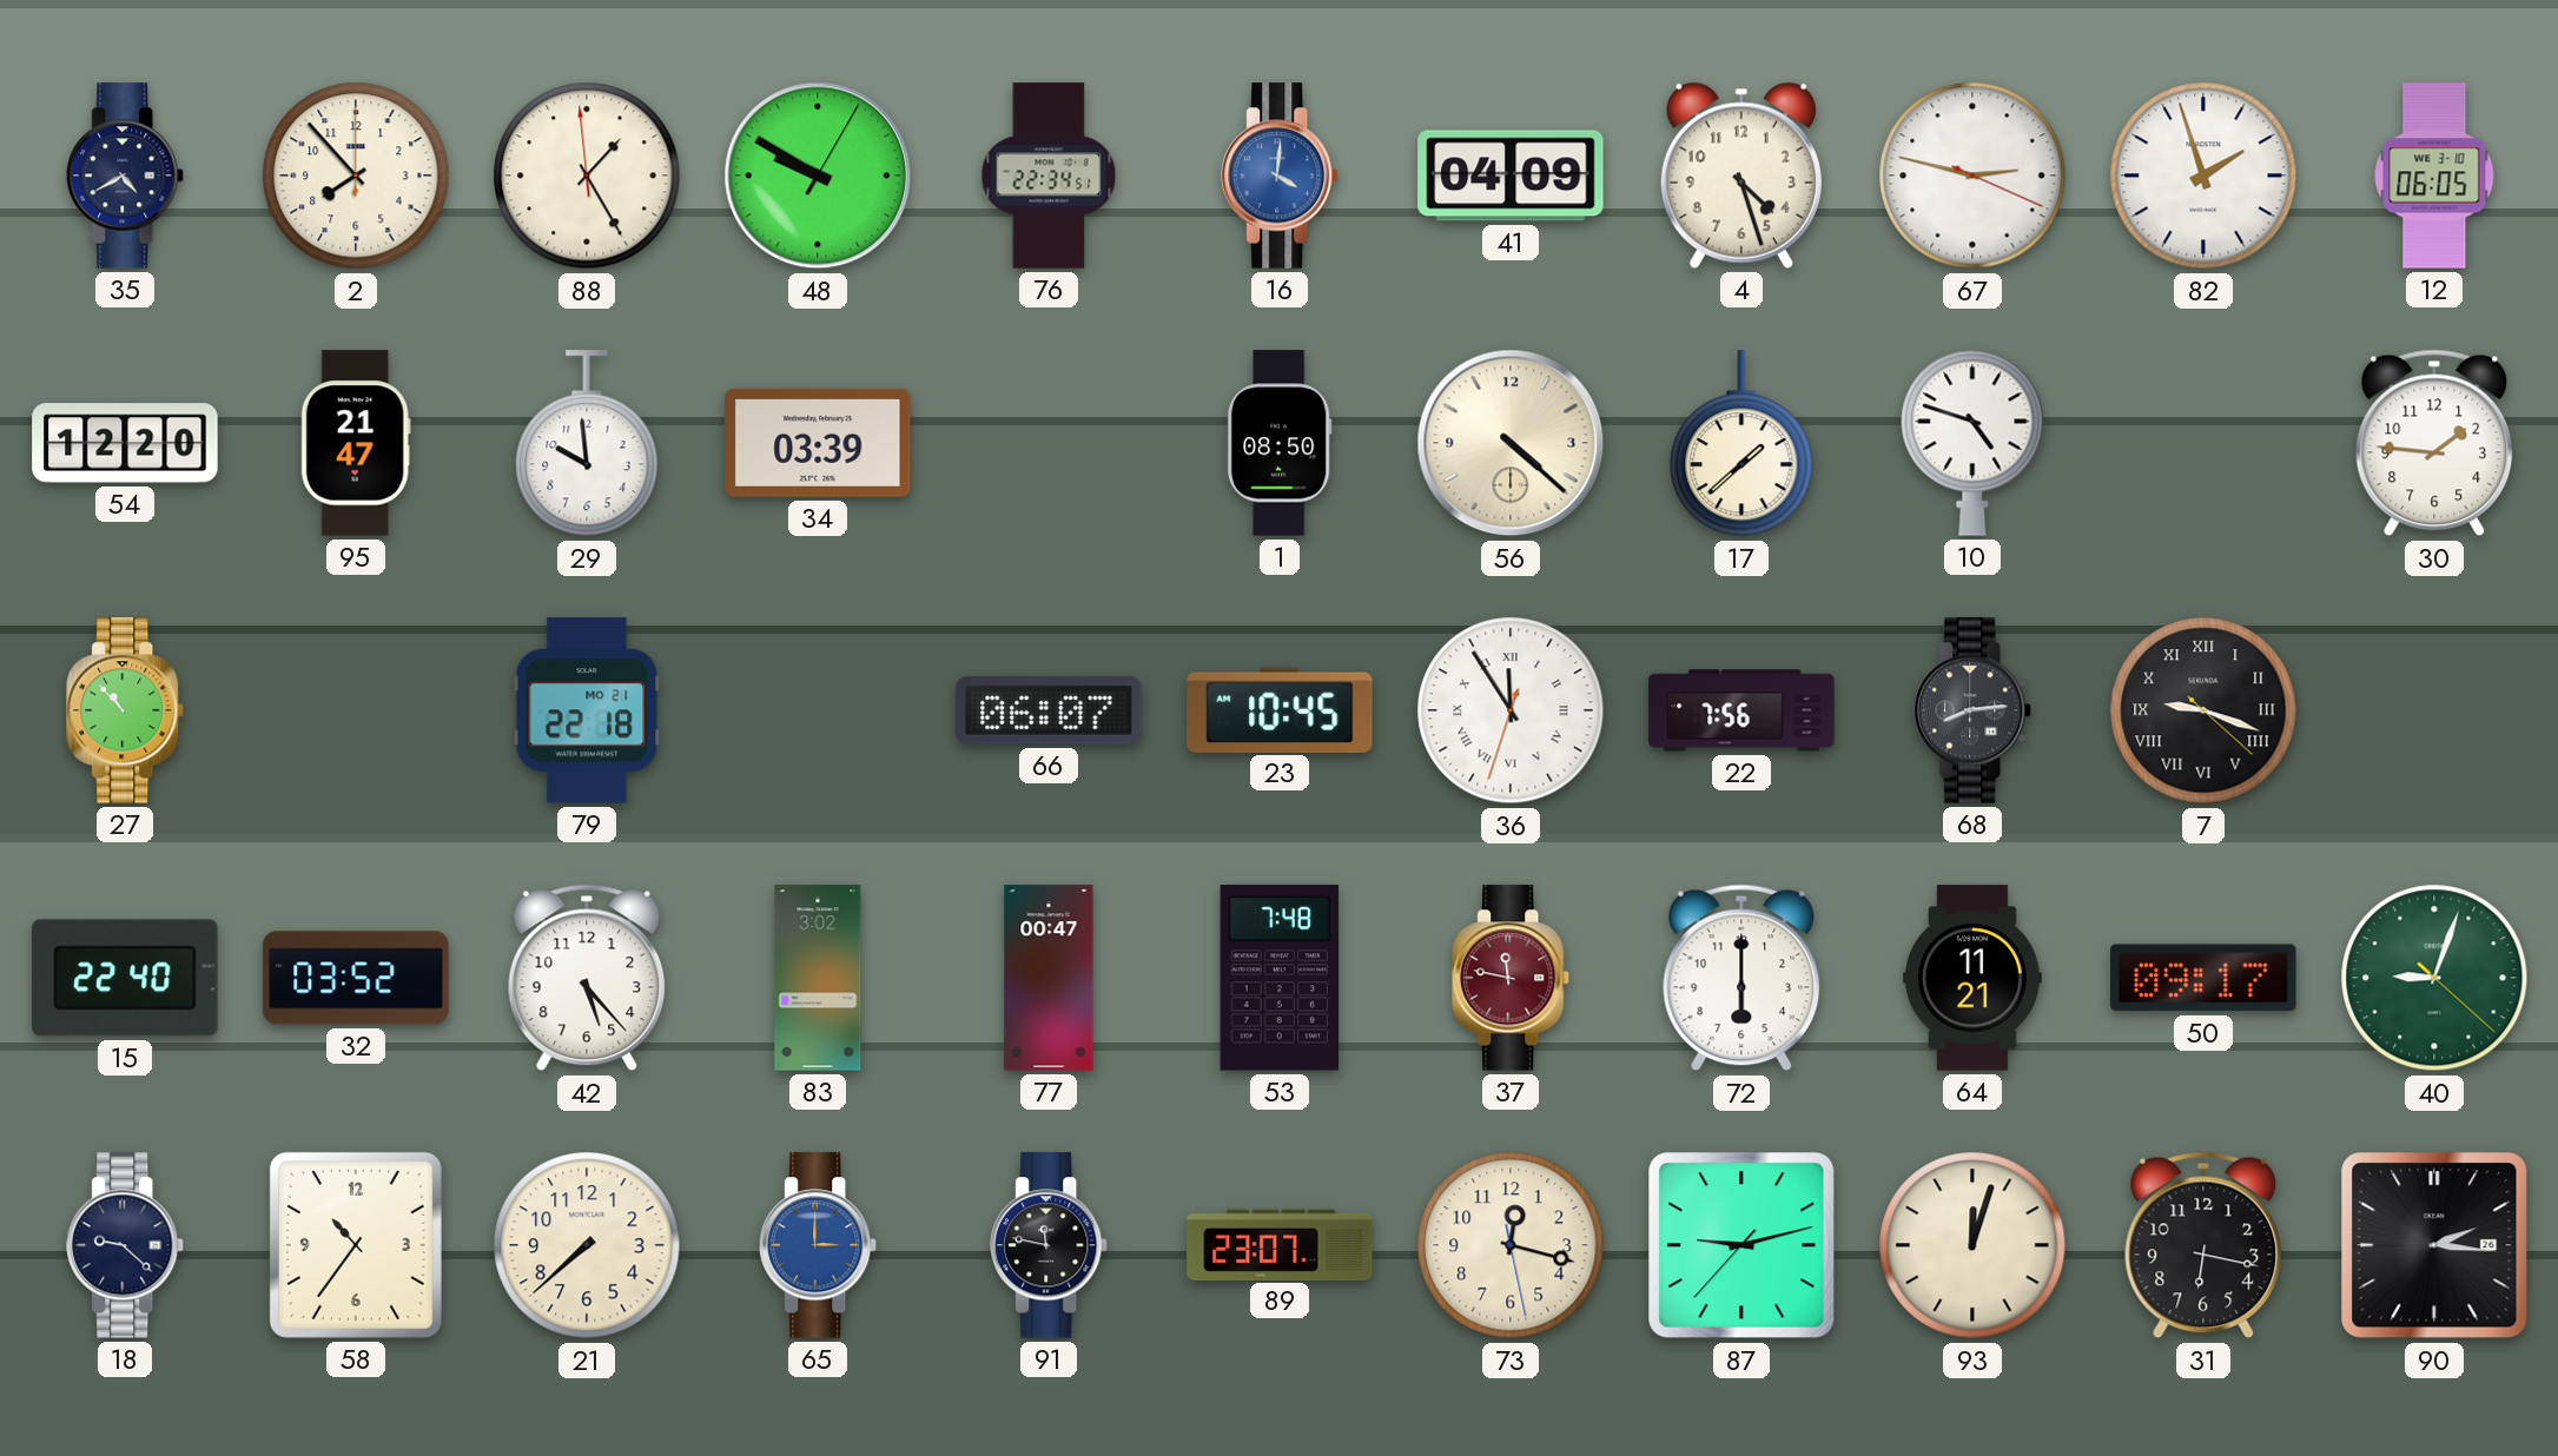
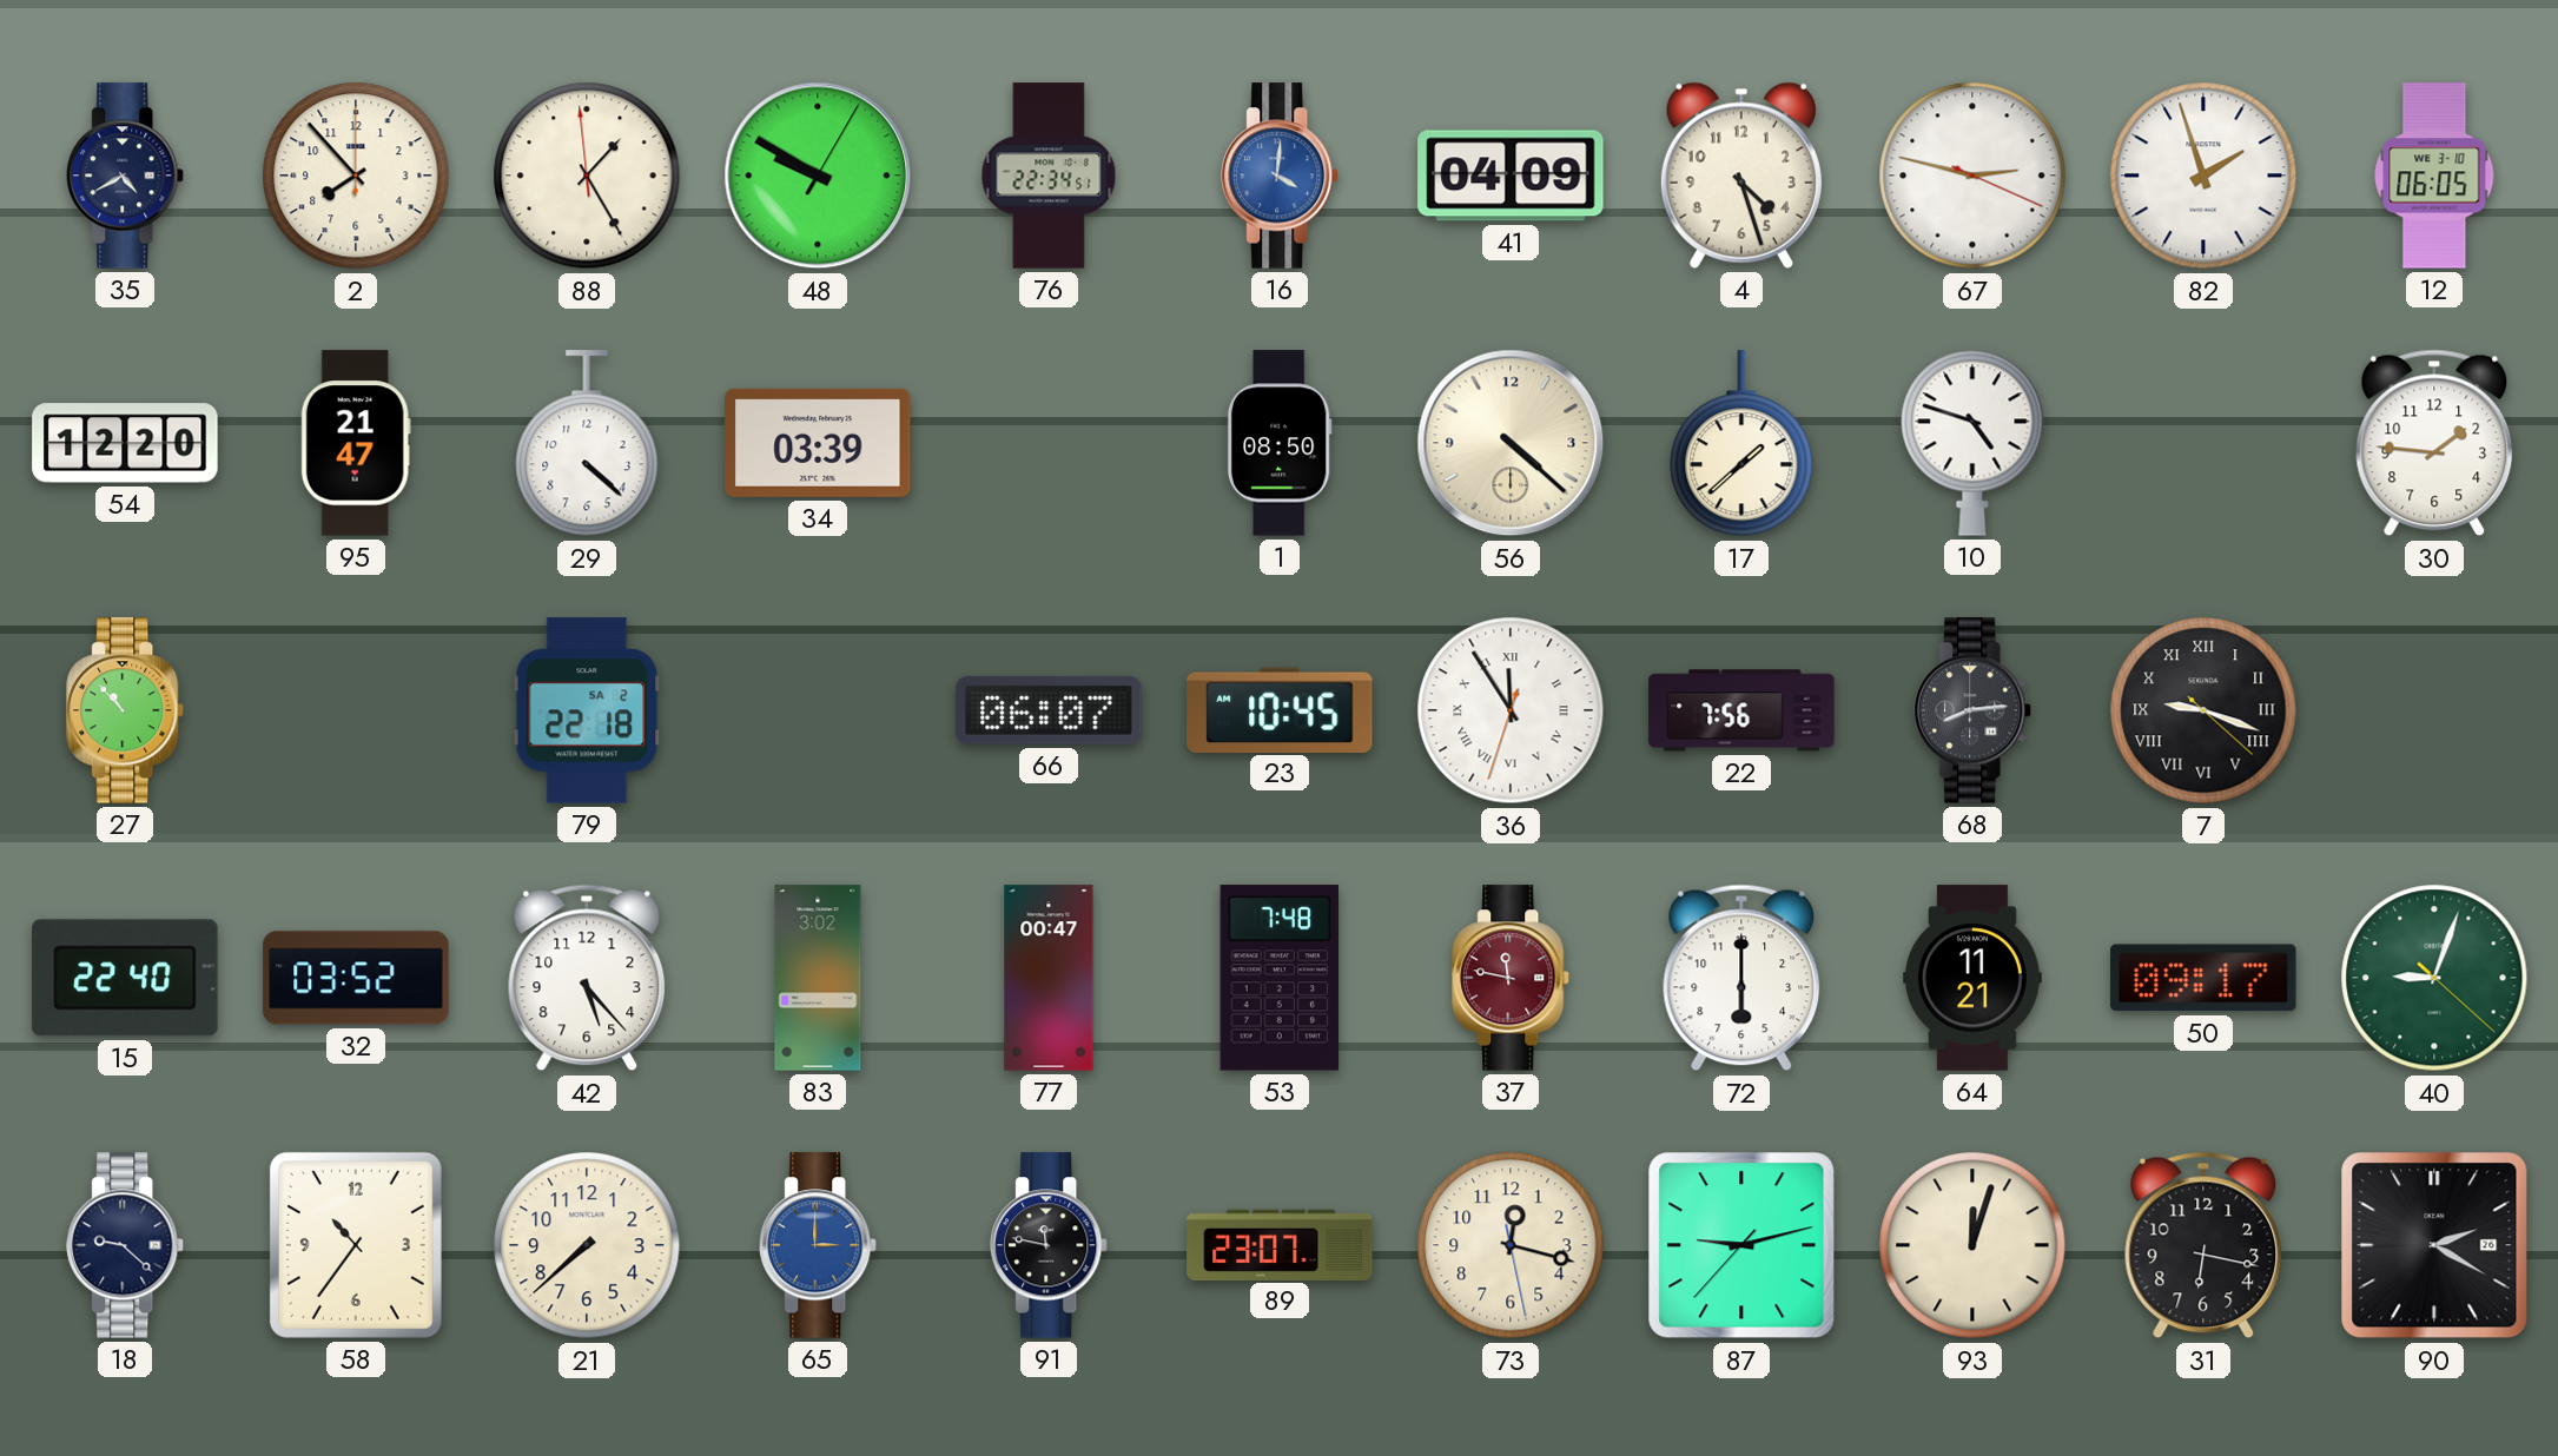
29: 9:59 -> 4:22
79 date: MO 21 -> SA 2
90: 2:16 -> 2:20
